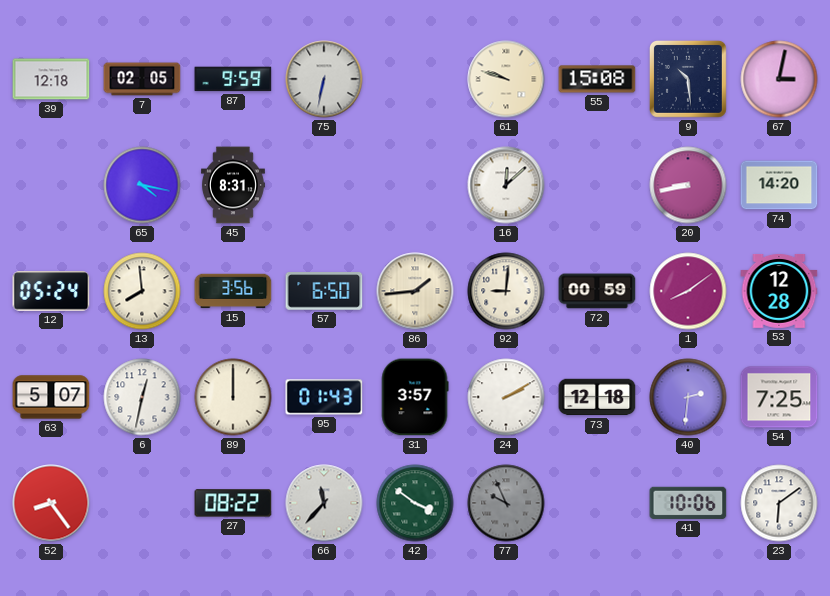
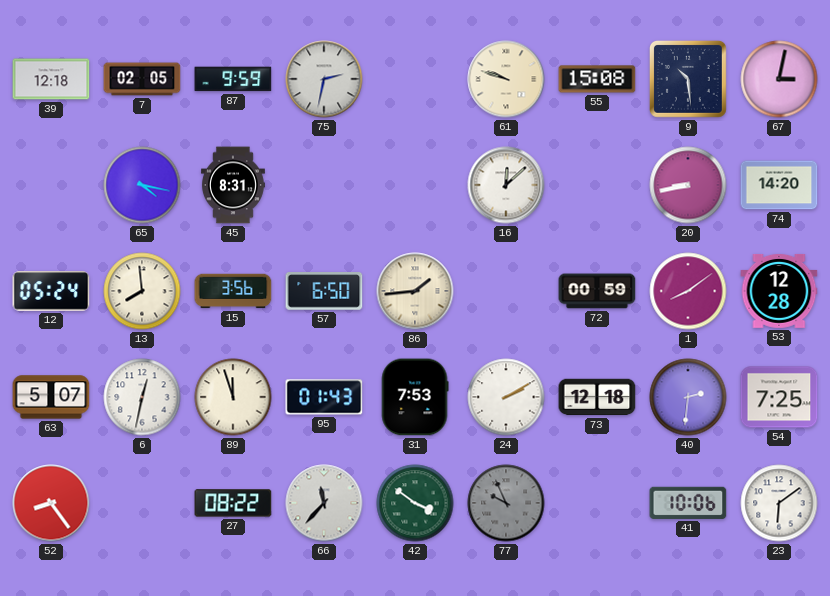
75: 6:32 -> 2:32
92: 9:01 -> none
89: 12:00 -> 11:57
31: 3:57 -> 7:53
